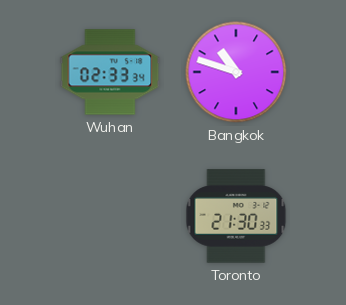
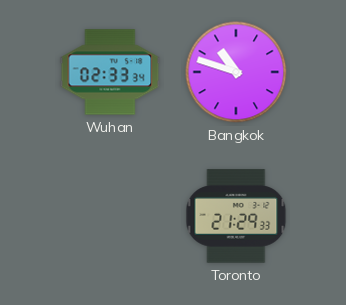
Toronto: 21:30 -> 21:29
